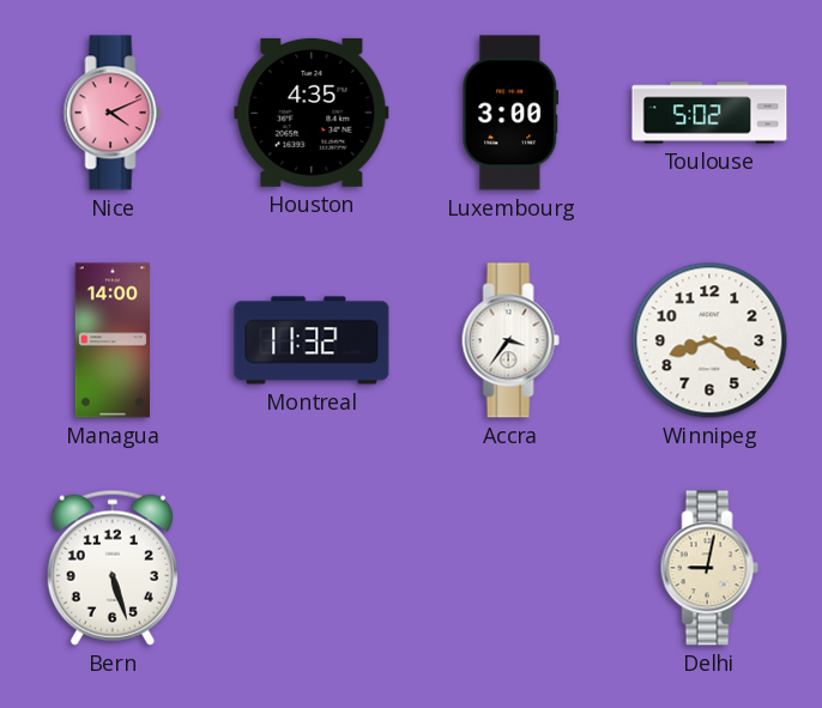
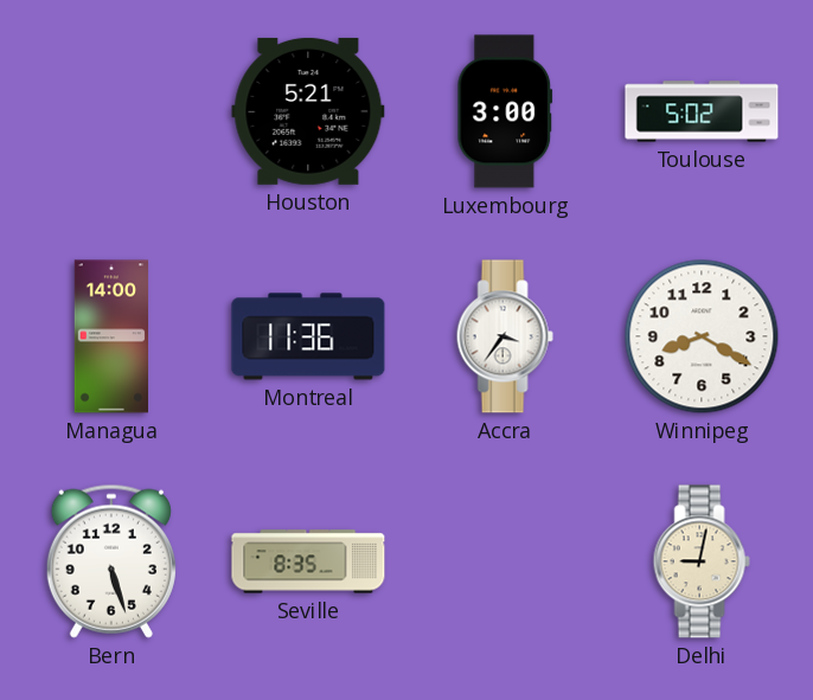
Nice: 4:11 -> none
Houston: 4:35 -> 5:21
Montreal: 11:32 -> 11:36
Seville: none -> 8:35
